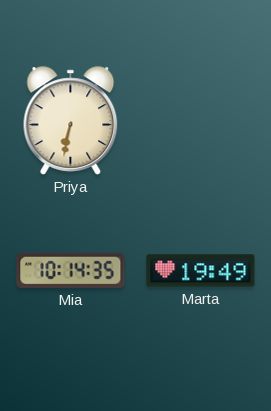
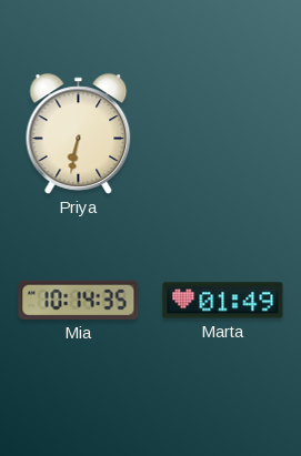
Marta: 19:49 -> 01:49
